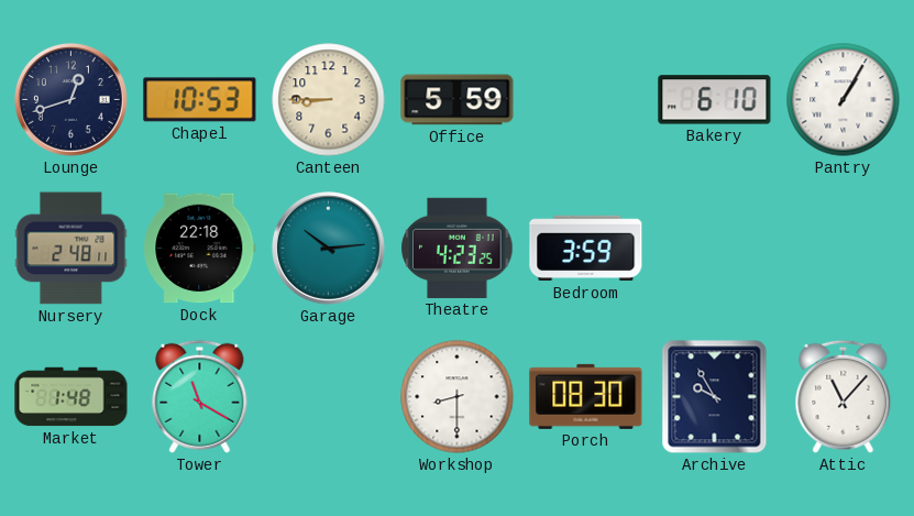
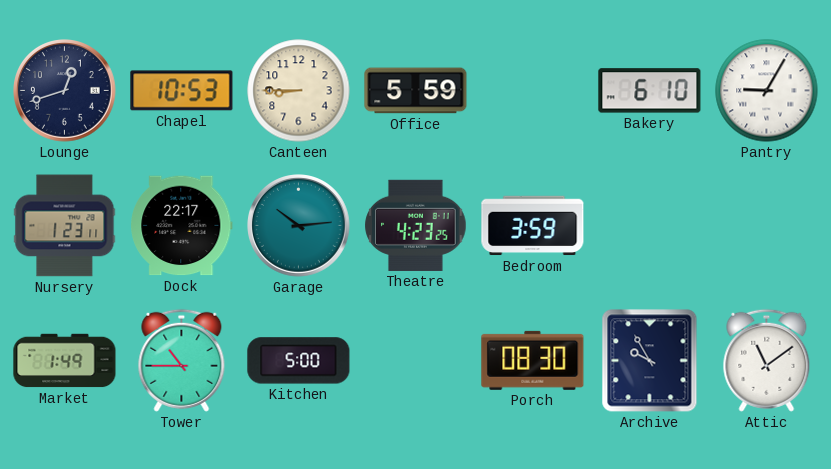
Pantry: 1:05 -> 9:05
Nursery: 2:48 -> 1:23
Dock: 22:18 -> 22:17
Market: 1:48 -> 1:49
Tower: 11:20 -> 10:45
Kitchen: none -> 5:00
Workshop: 8:30 -> none
Attic: 11:07 -> 11:09
